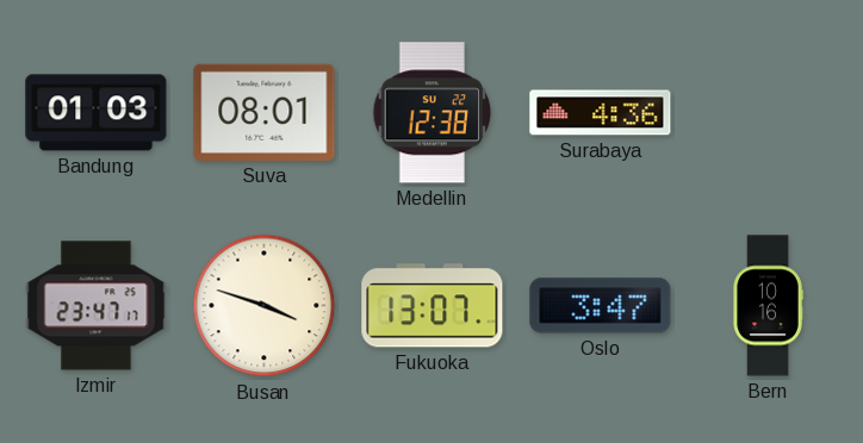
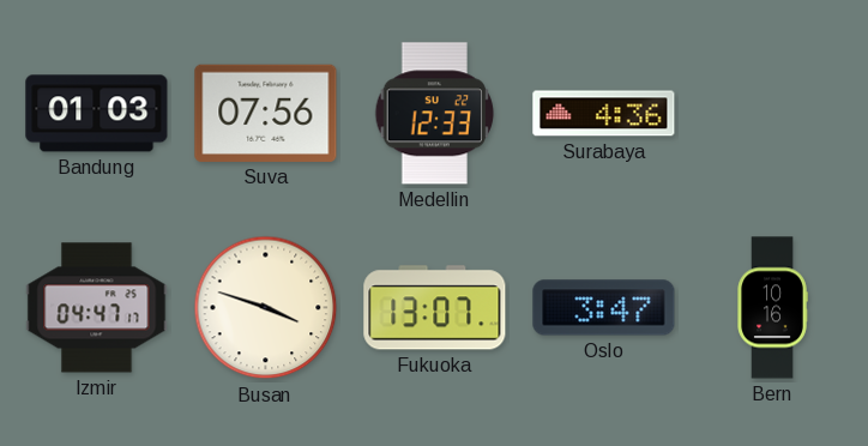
Suva: 08:01 -> 07:56
Medellin: 12:38 -> 12:33
Izmir: 23:47 -> 04:47
